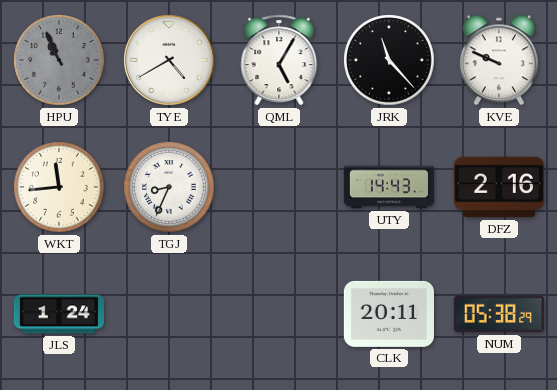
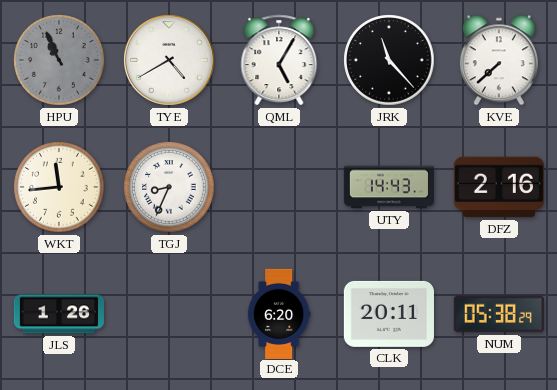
KVE: 9:49 -> 7:38
JLS: 1:24 -> 1:26
DCE: none -> 6:20
